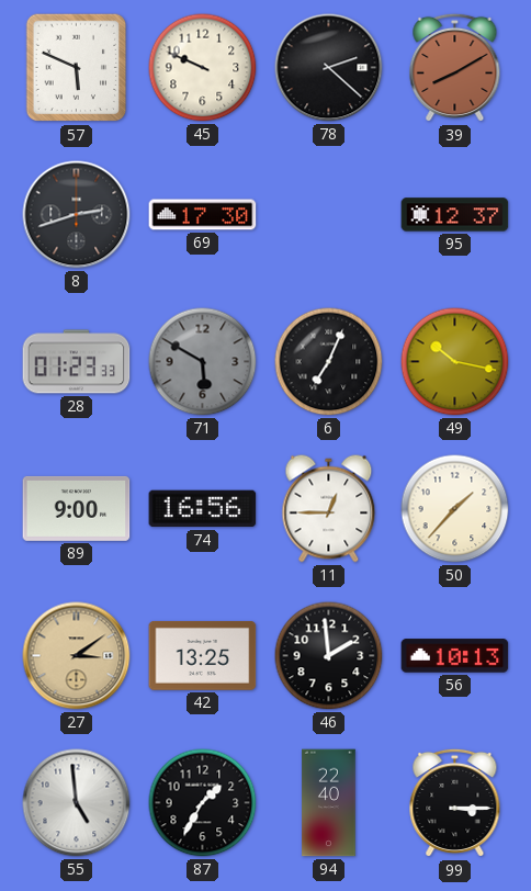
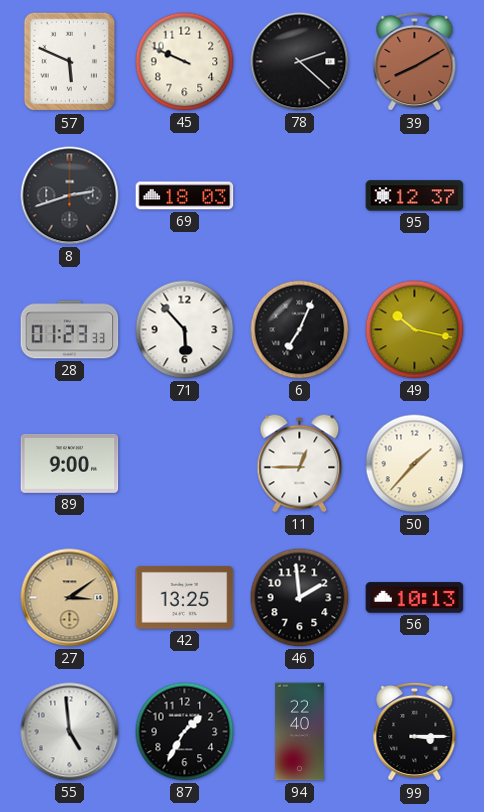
69: 17:30 -> 18:03
71: 5:50 -> 5:53
71 dial: grey -> white
74: 16:56 -> none
